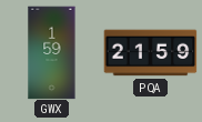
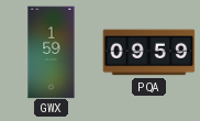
PQA: 21:59 -> 09:59
